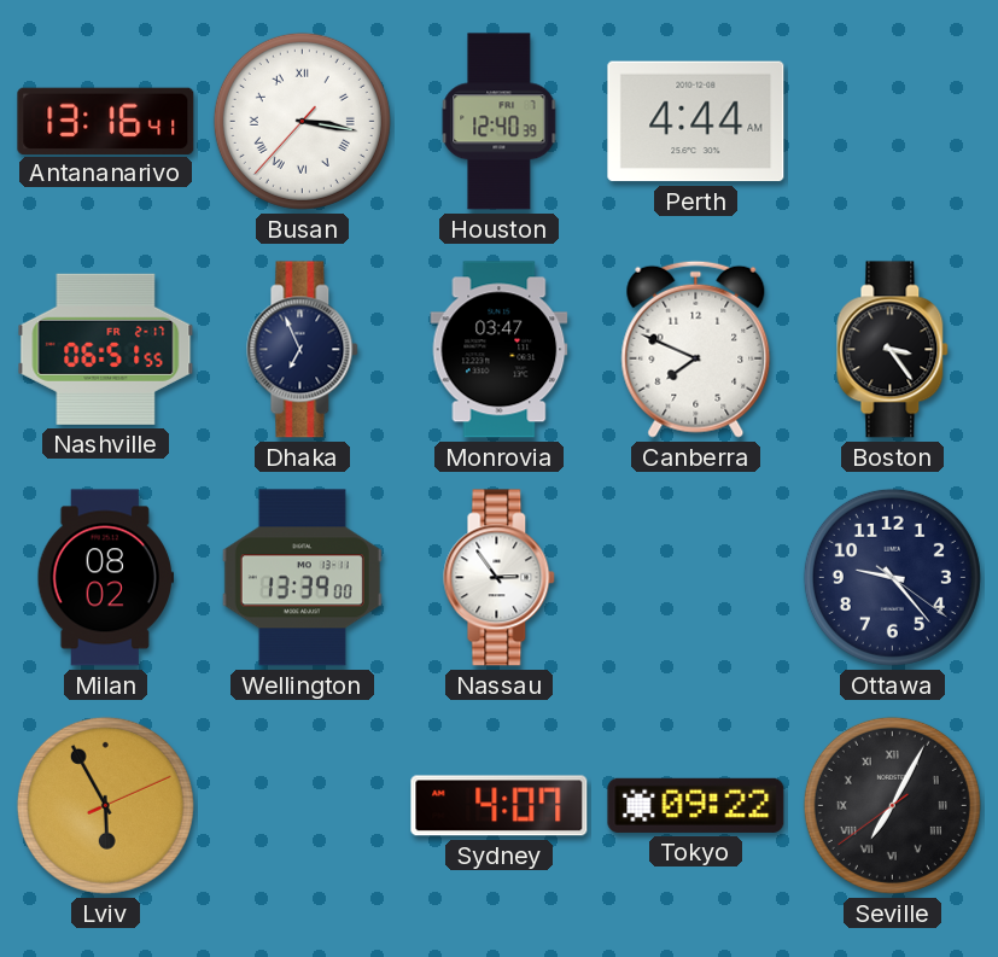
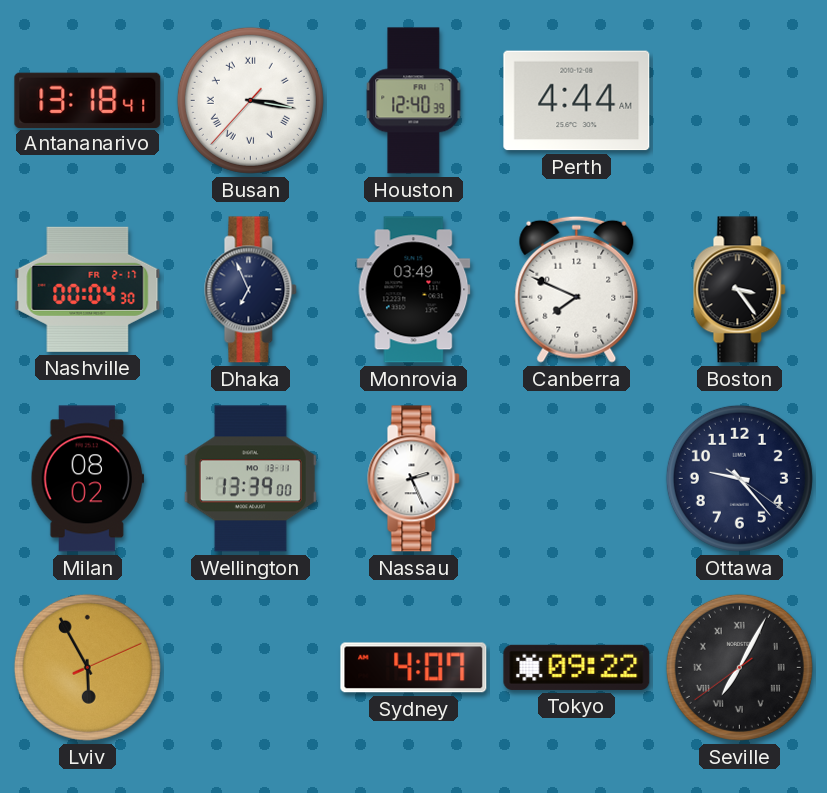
Antananarivo: 13:16 -> 13:18
Nashville: 06:51 -> 00:04
Monrovia: 03:47 -> 03:49
Nassau: 2:54 -> 2:26
